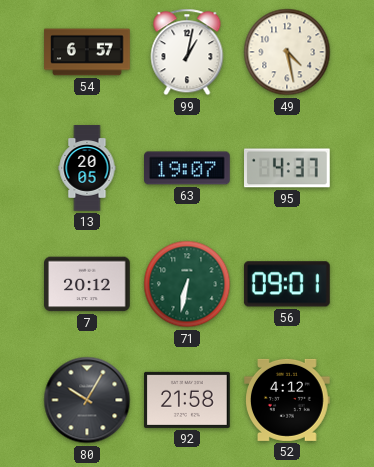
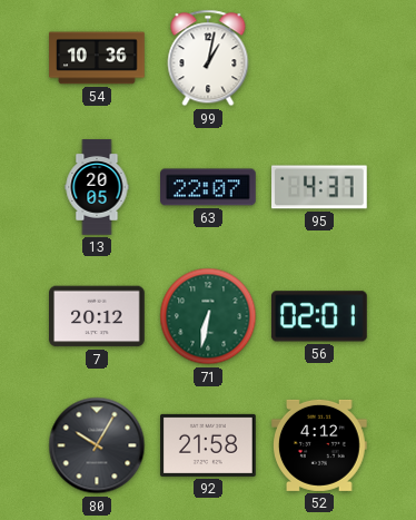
54: 6:57 -> 10:36
49: 4:28 -> none
63: 19:07 -> 22:07
56: 09:01 -> 02:01
